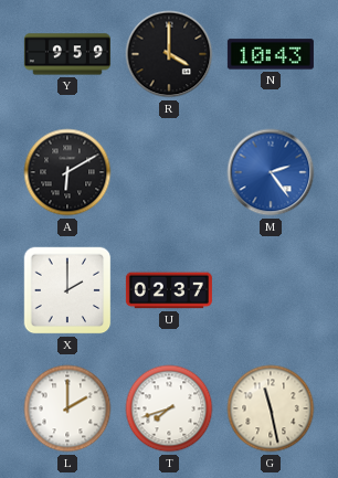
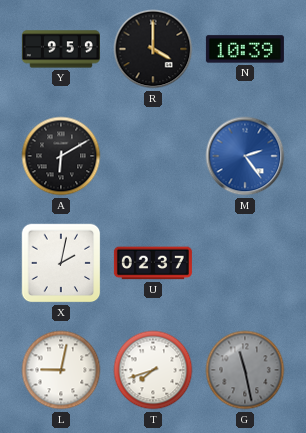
N: 10:43 -> 10:39
X: 2:00 -> 2:02
L: 2:00 -> 9:02
G dial: cream -> grey
